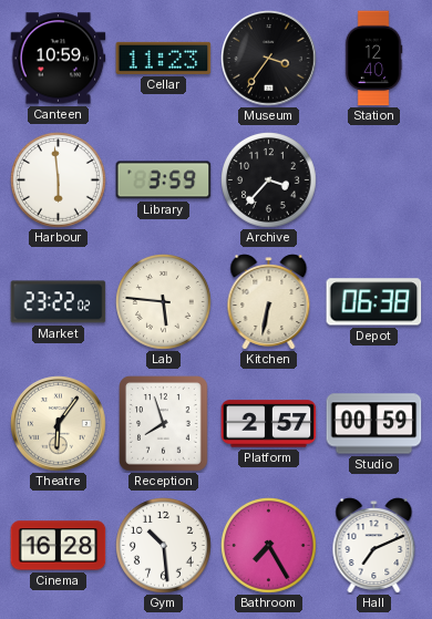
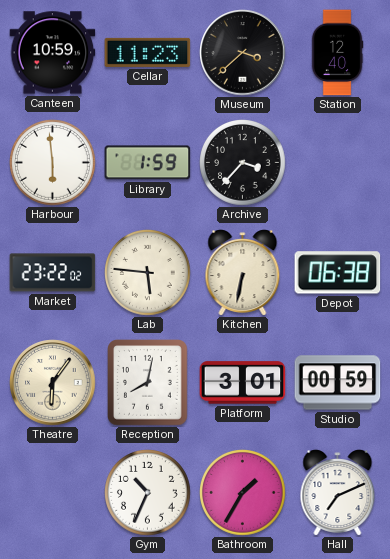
Museum: 3:36 -> 3:38
Library: 3:59 -> 1:59
Reception: 7:57 -> 8:02
Platform: 2:57 -> 3:01
Cinema: 16:28 -> none
Gym: 10:29 -> 10:34
Bathroom: 7:25 -> 1:35
